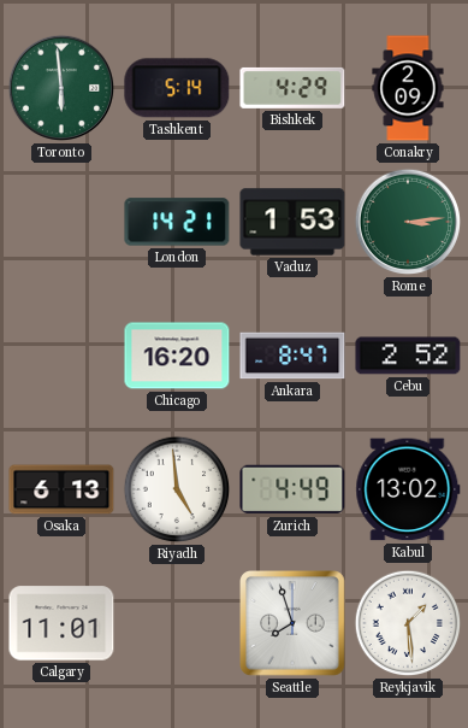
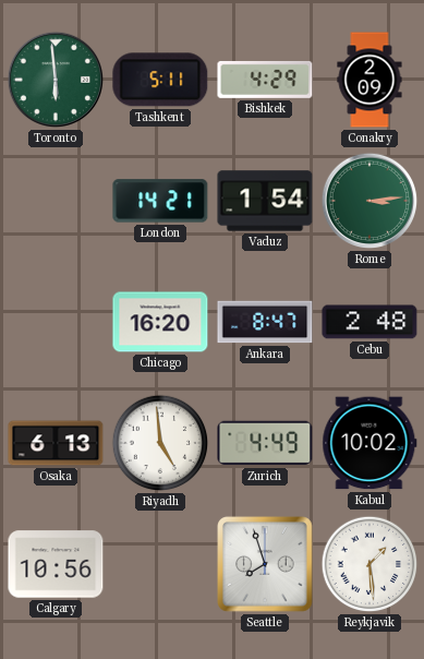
Tashkent: 5:14 -> 5:11
Vaduz: 1:53 -> 1:54
Cebu: 2:52 -> 2:48
Kabul: 13:02 -> 10:02
Calgary: 11:01 -> 10:56
